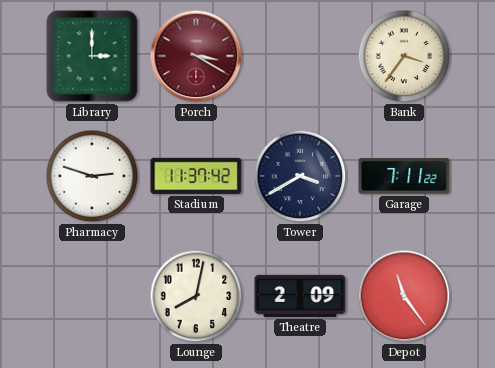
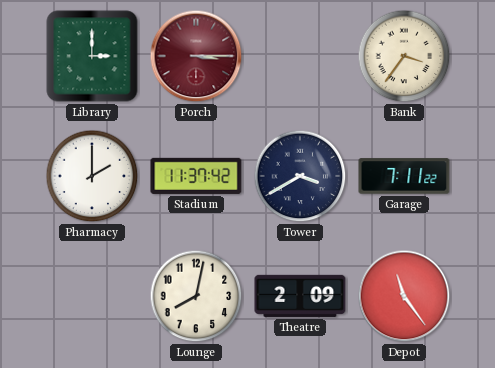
Porch: 3:20 -> 3:15
Pharmacy: 2:48 -> 2:00
